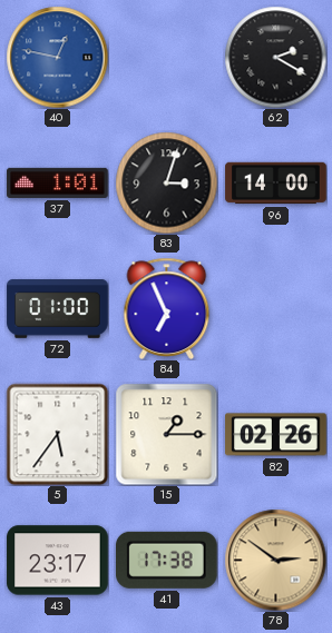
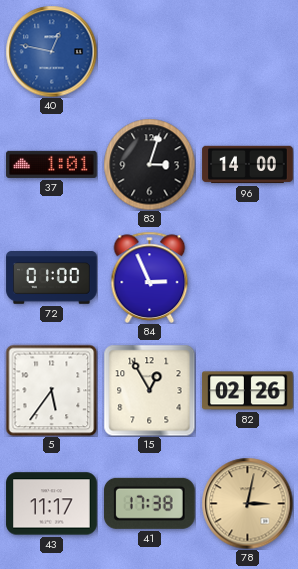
62: 2:20 -> none
84: 6:56 -> 2:56
15: 1:15 -> 12:55
43: 23:17 -> 11:17
78: 2:51 -> 3:02
